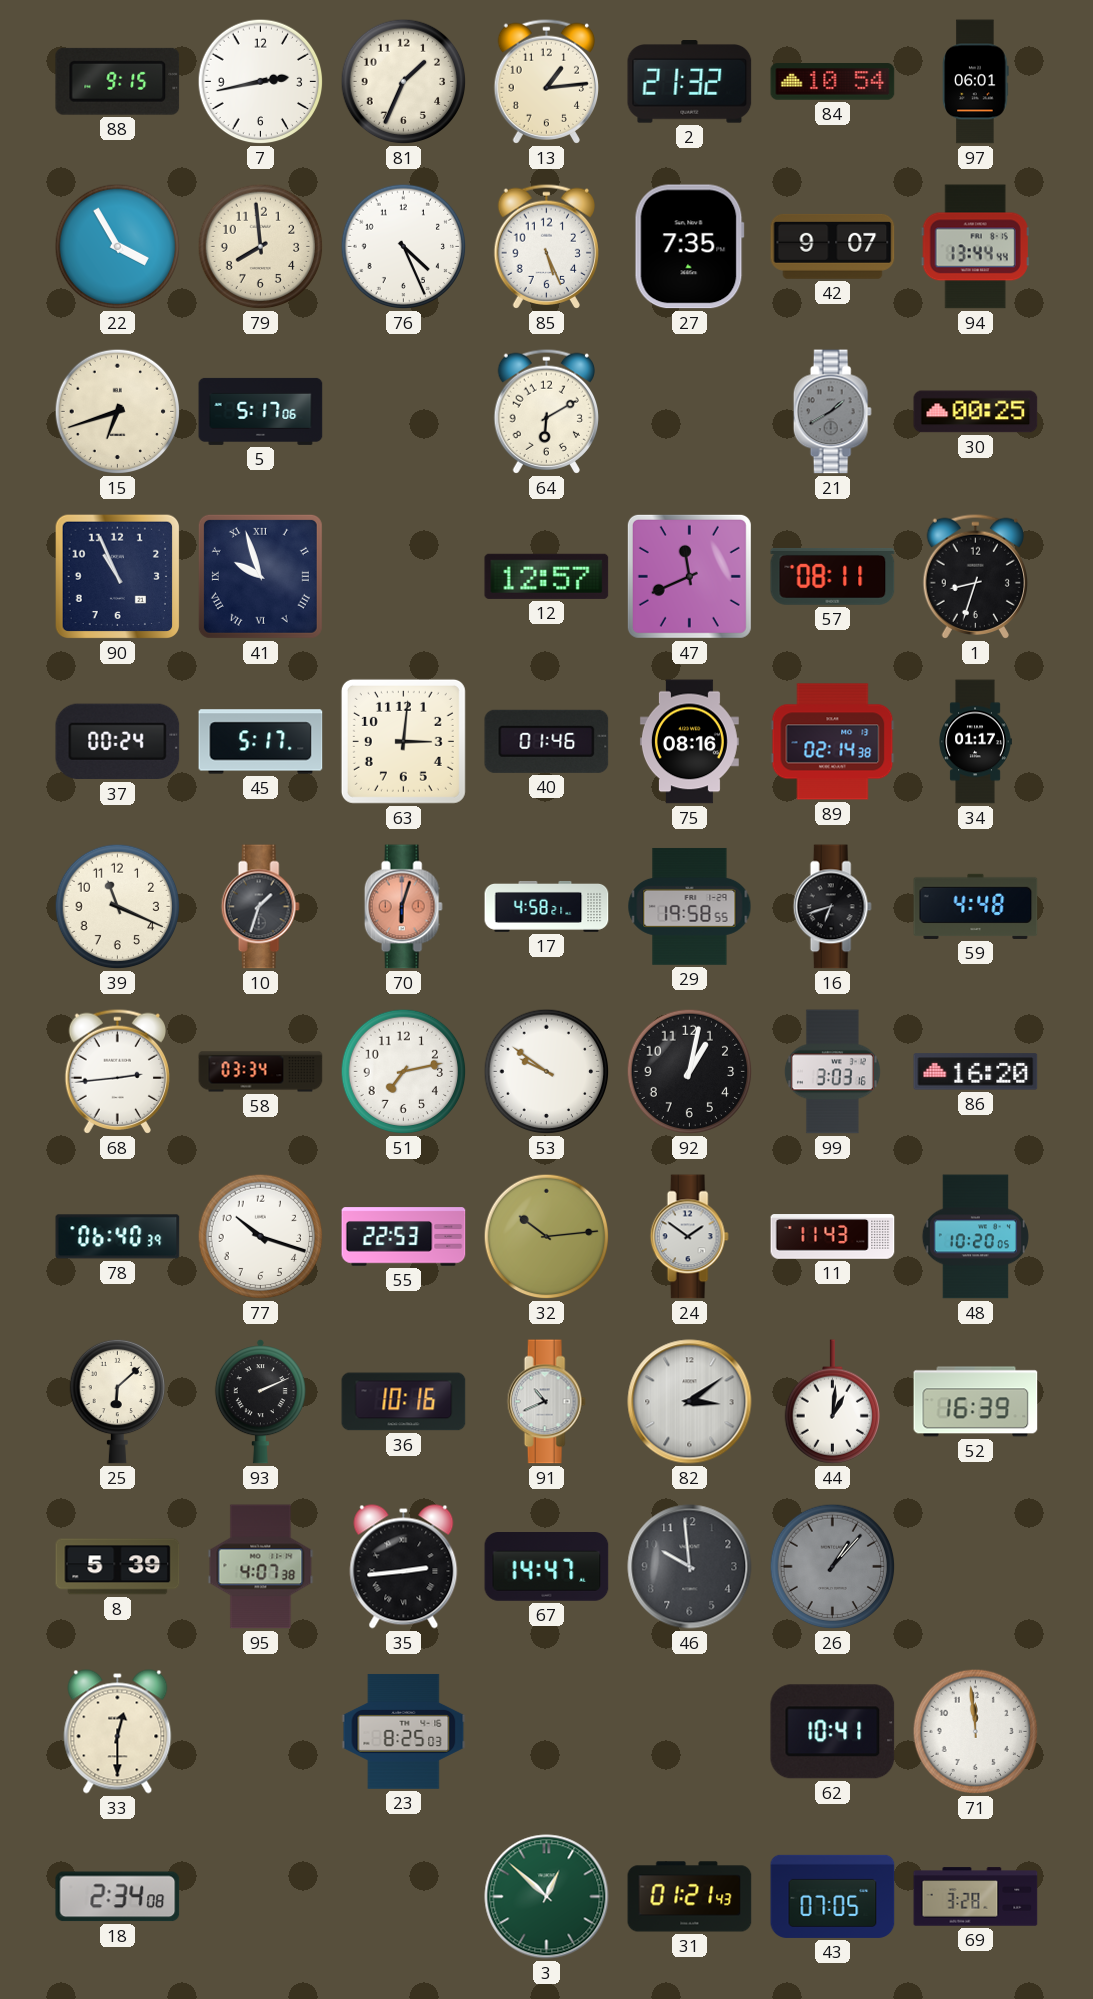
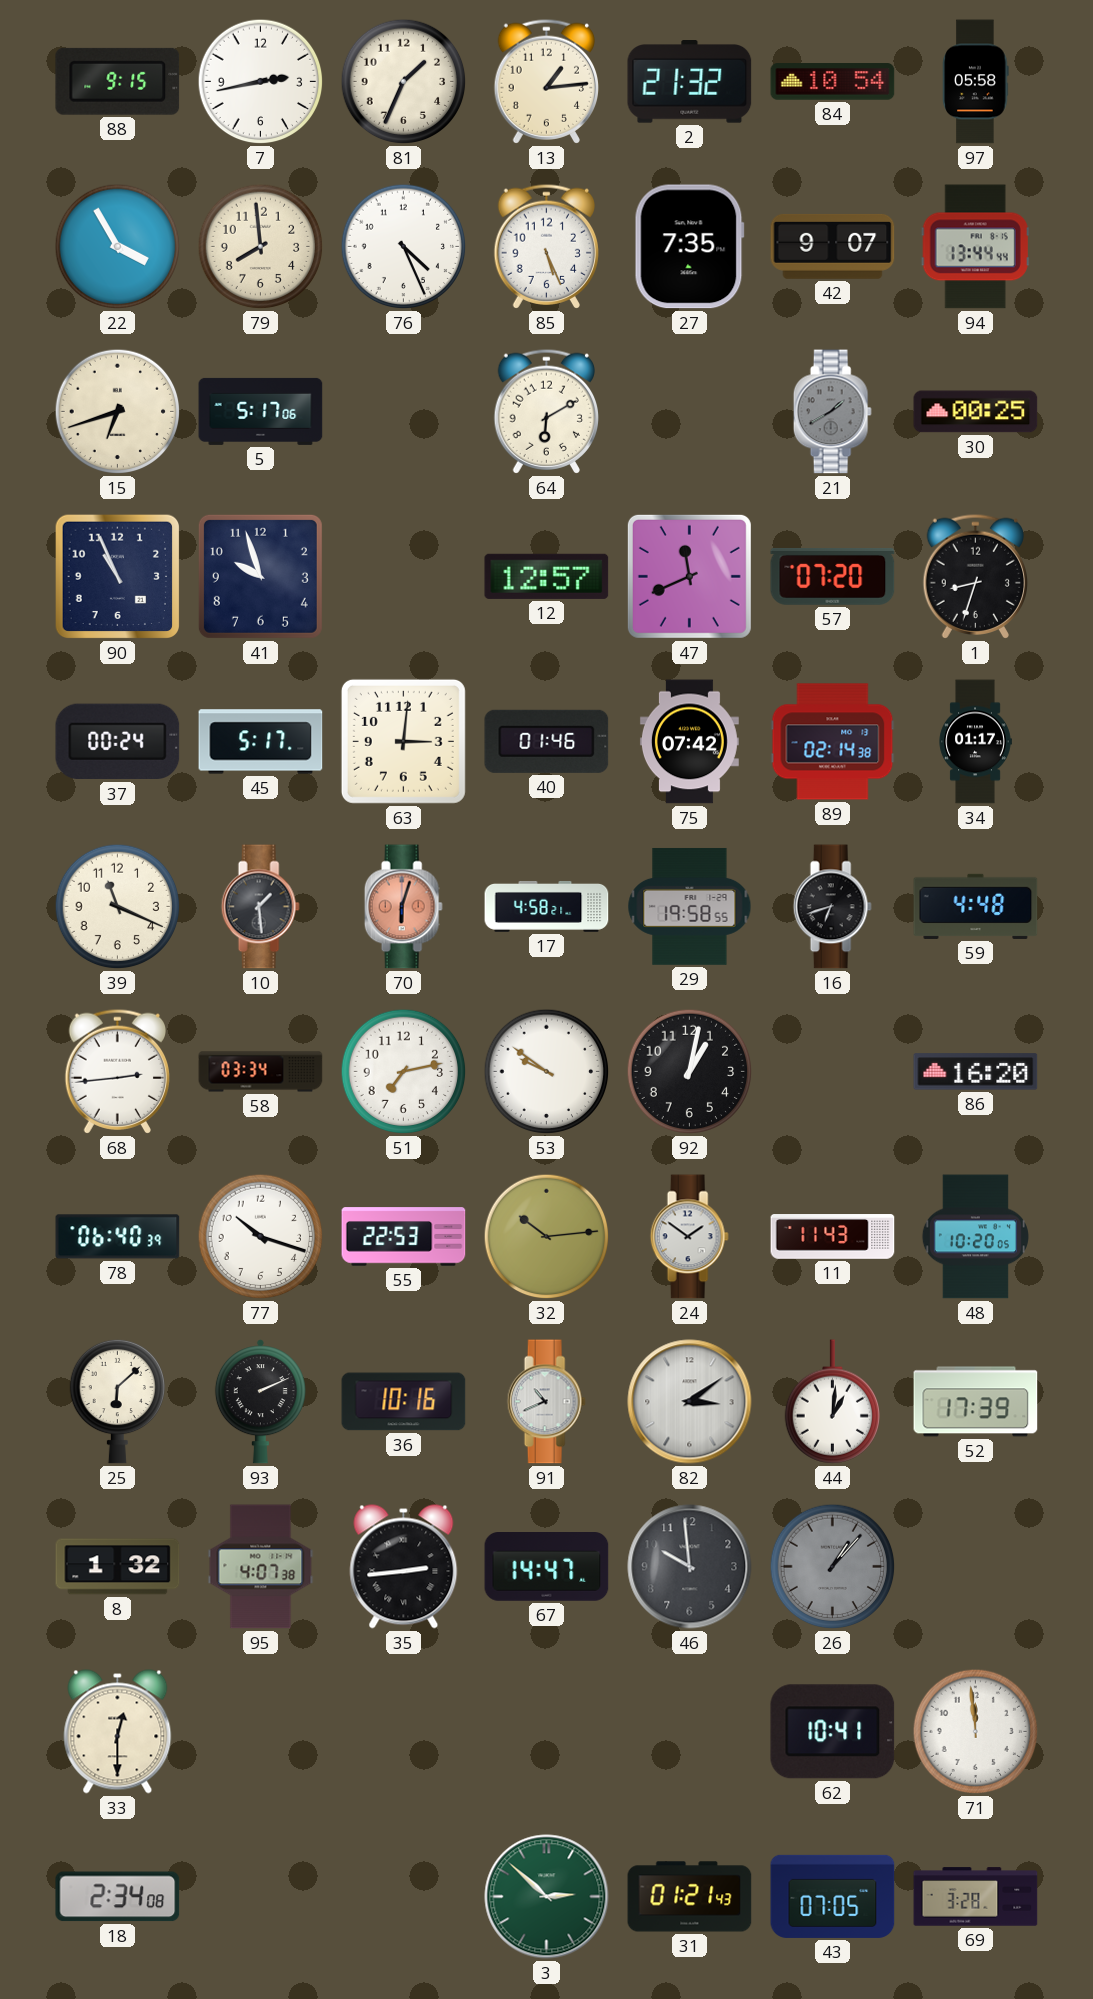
97: 06:01 -> 05:58
41 numerals: Roman -> Arabic
57: 08:11 -> 07:20
75: 08:16 -> 07:42
10: 1:33 -> 1:29
99: 3:03 -> none
52: 16:39 -> 17:39
8: 5:39 -> 1:32
23: 8:25 -> none
3: 12:52 -> 2:52
